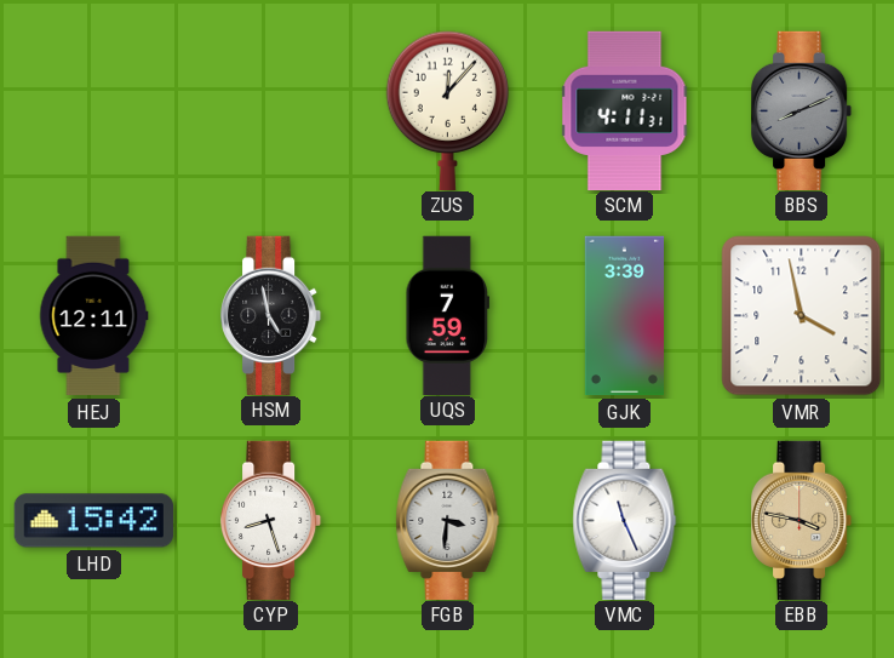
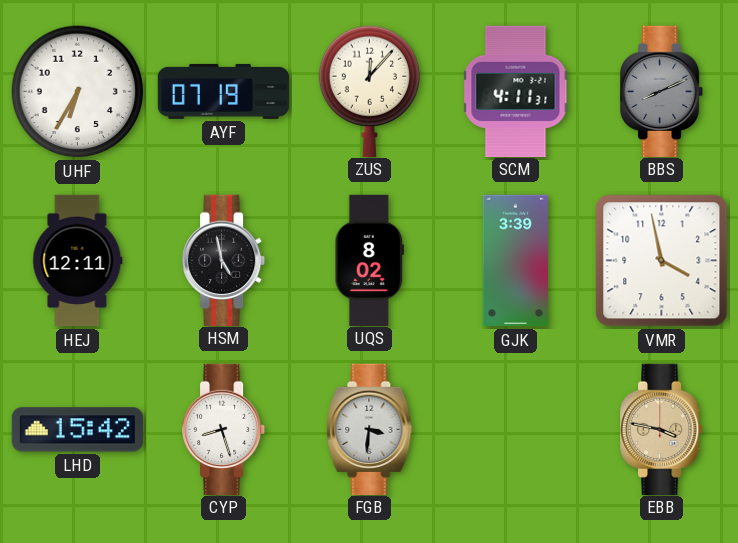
UHF: none -> 6:35
AYF: none -> 07:19
UQS: 7:59 -> 8:02
VMC: 11:26 -> none
